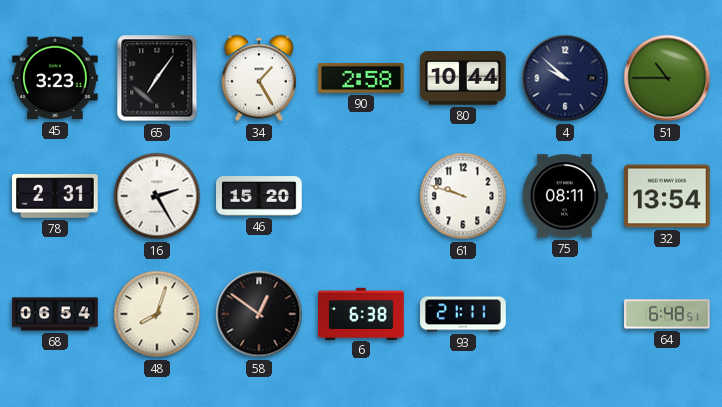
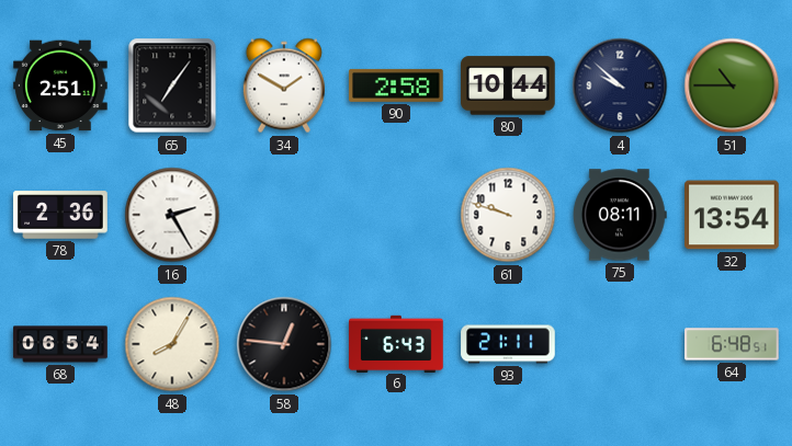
45: 3:23 -> 2:51
34: 1:25 -> 1:50
78: 2:31 -> 2:36
46: 15:20 -> none
48: 8:03 -> 8:05
58: 12:51 -> 12:46
6: 6:38 -> 6:43
